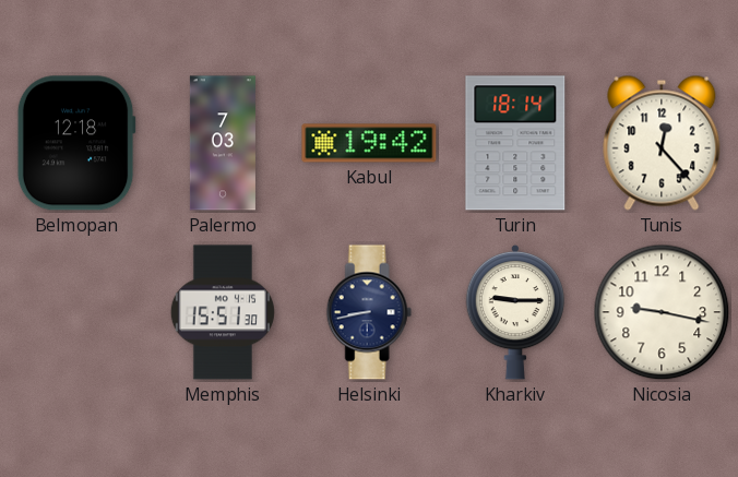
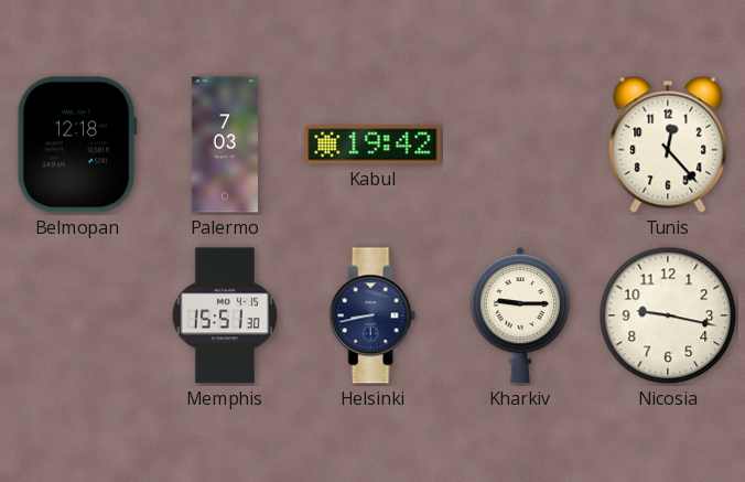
Turin: 18:14 -> none
